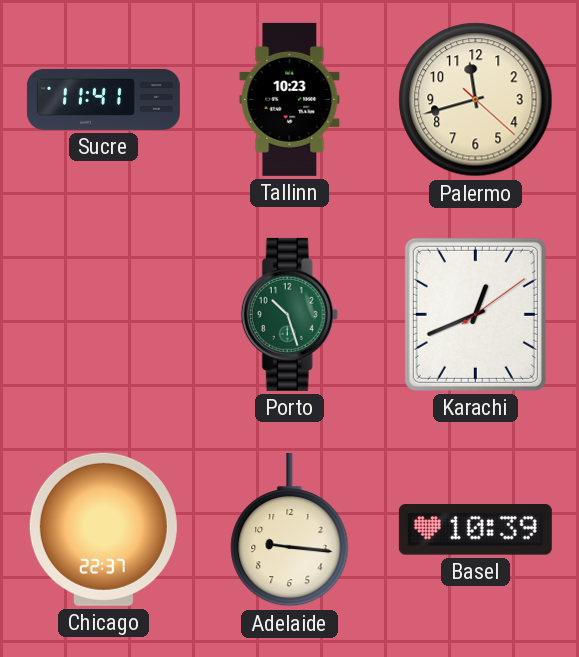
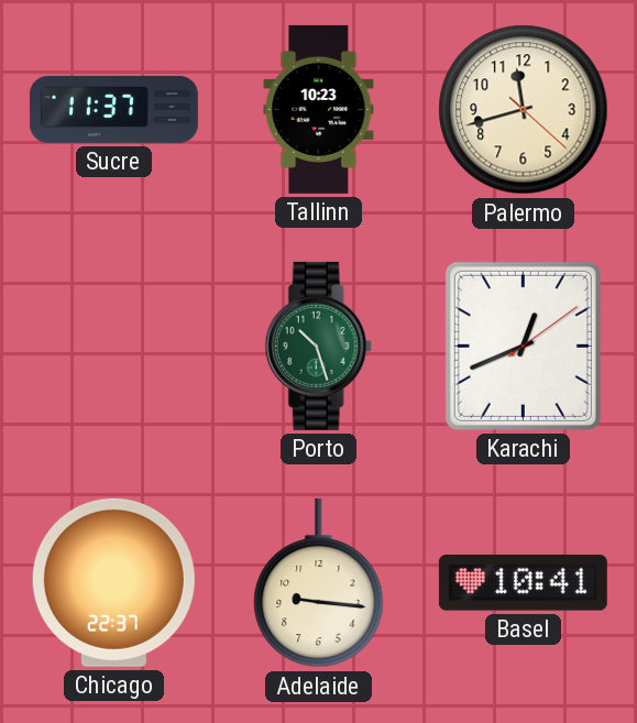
Sucre: 11:41 -> 11:37
Basel: 10:39 -> 10:41
